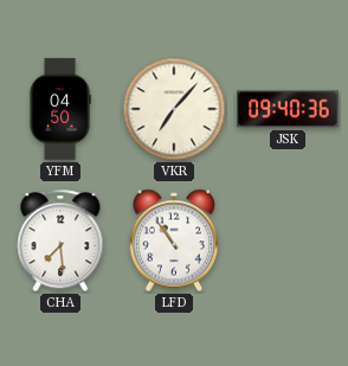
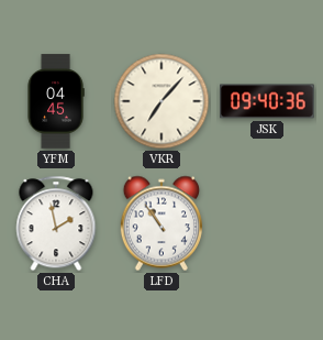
YFM: 04:50 -> 04:45
CHA: 7:29 -> 1:58
